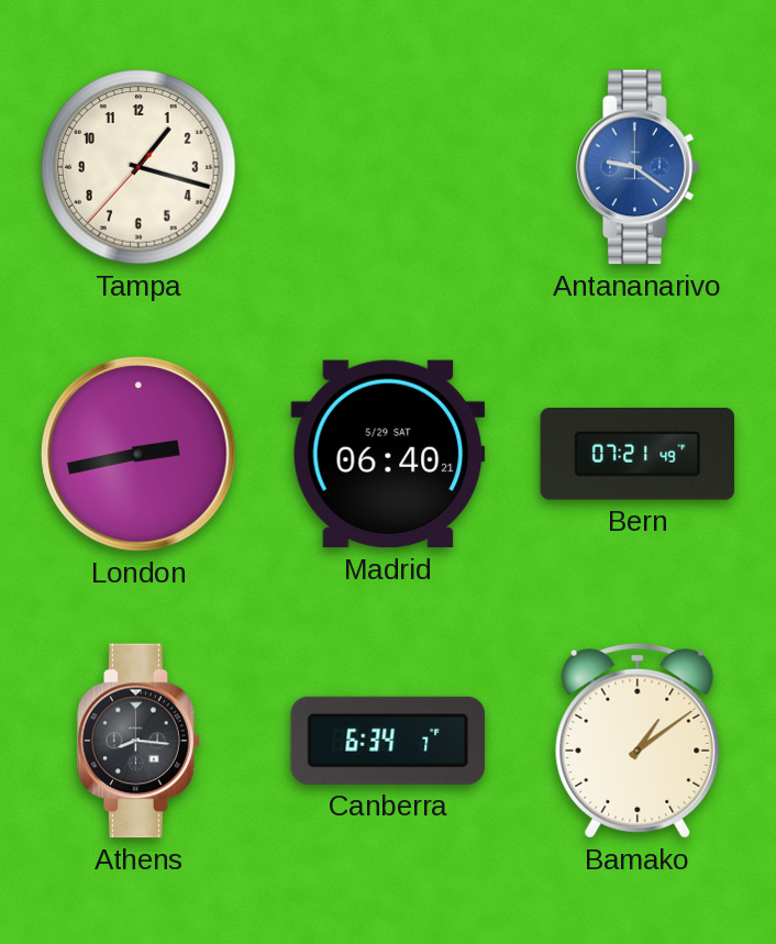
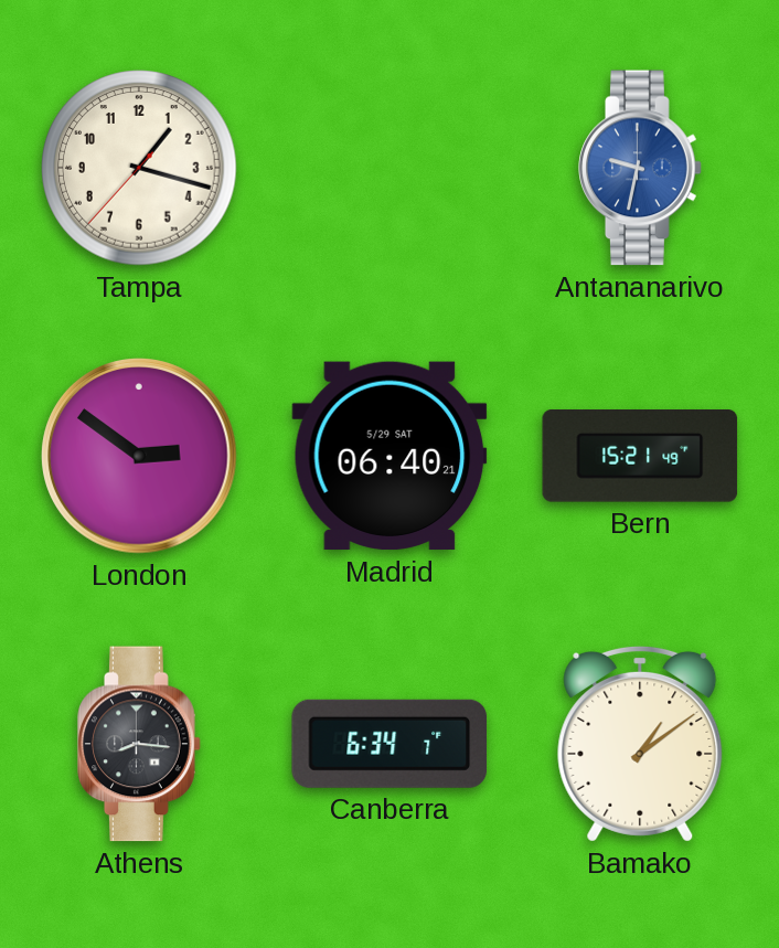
Antananarivo: 9:21 -> 9:32
London: 2:43 -> 2:51
Bern: 07:21 -> 15:21
